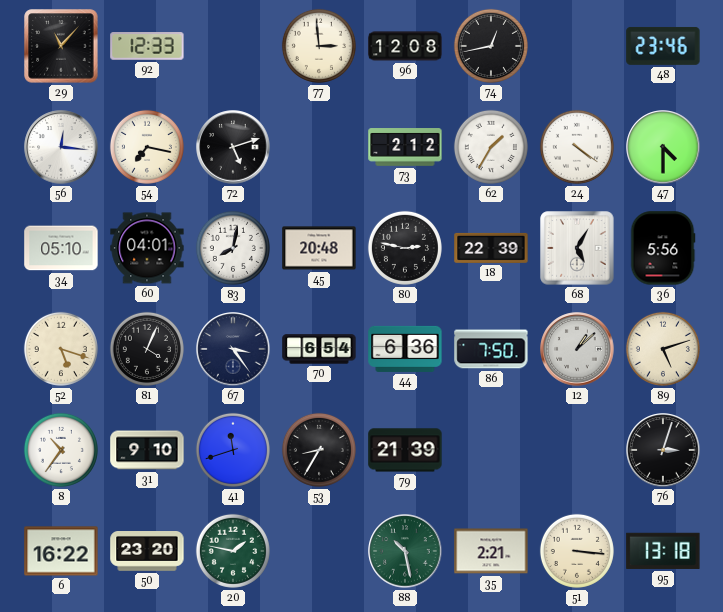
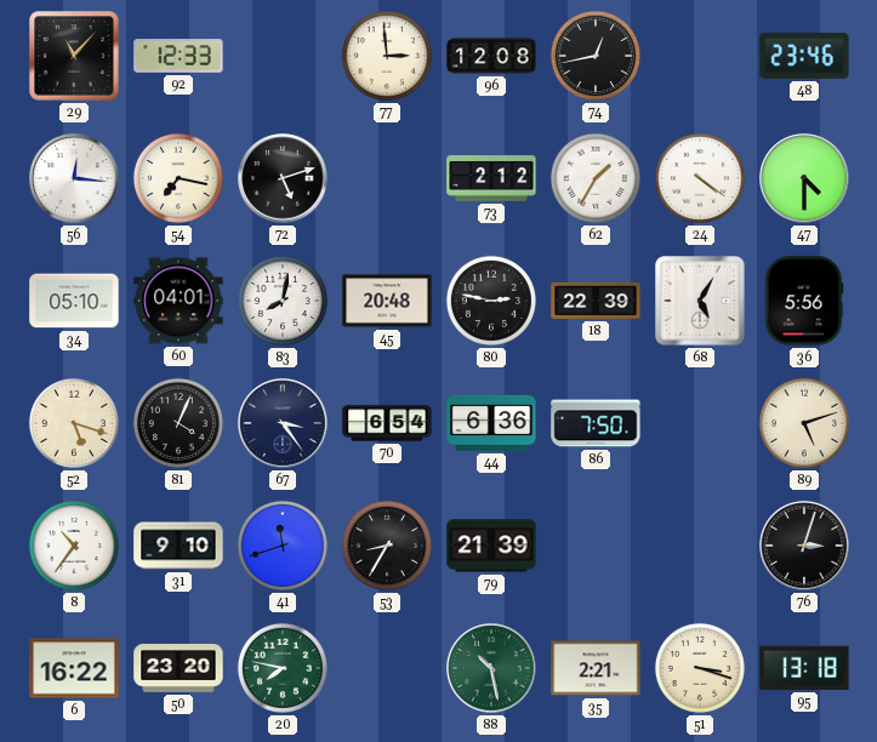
12: 1:08 -> none
20: 1:47 -> 7:47
51: 3:16 -> 3:18
